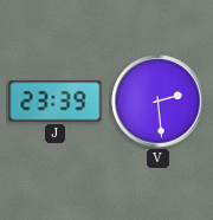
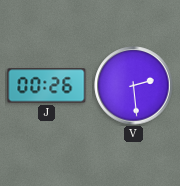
J: 23:39 -> 00:26
